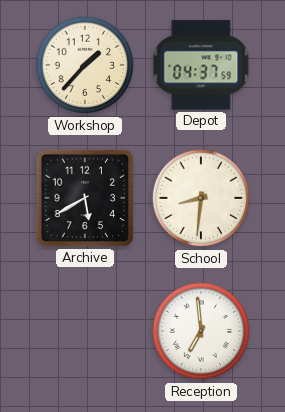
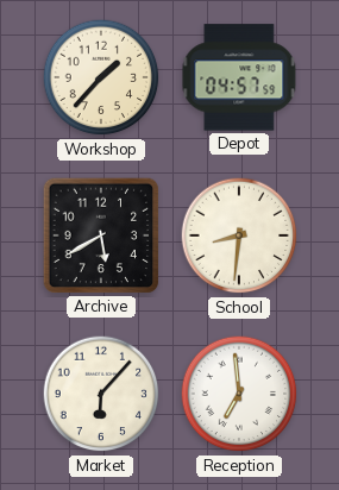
Depot: 04:37 -> 04:57
Market: none -> 6:07
